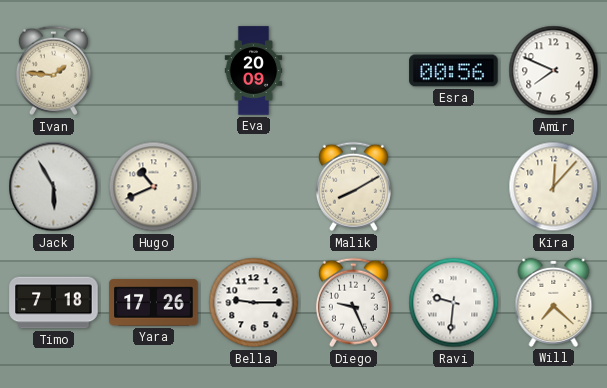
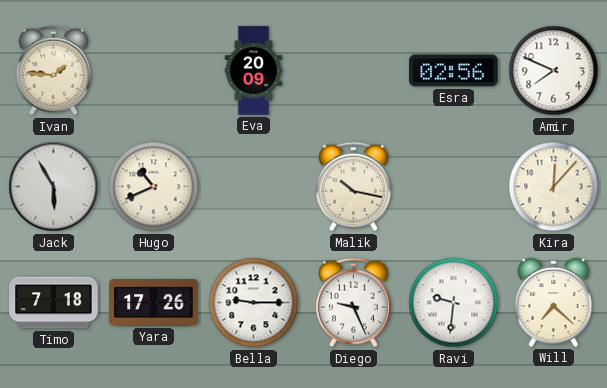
Esra: 00:56 -> 02:56
Malik: 8:10 -> 10:17
